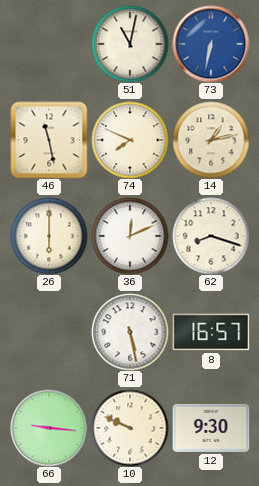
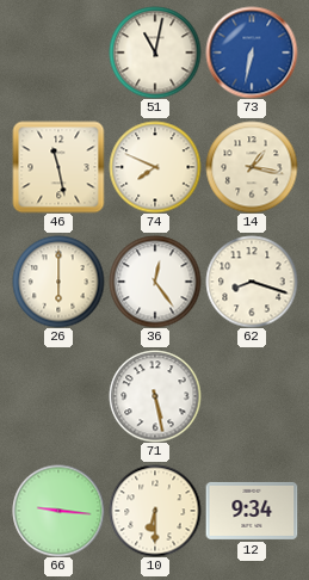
14: 1:13 -> 1:17
36: 12:11 -> 12:24
8: 16:57 -> none
10: 9:49 -> 6:30
12: 9:30 -> 9:34
